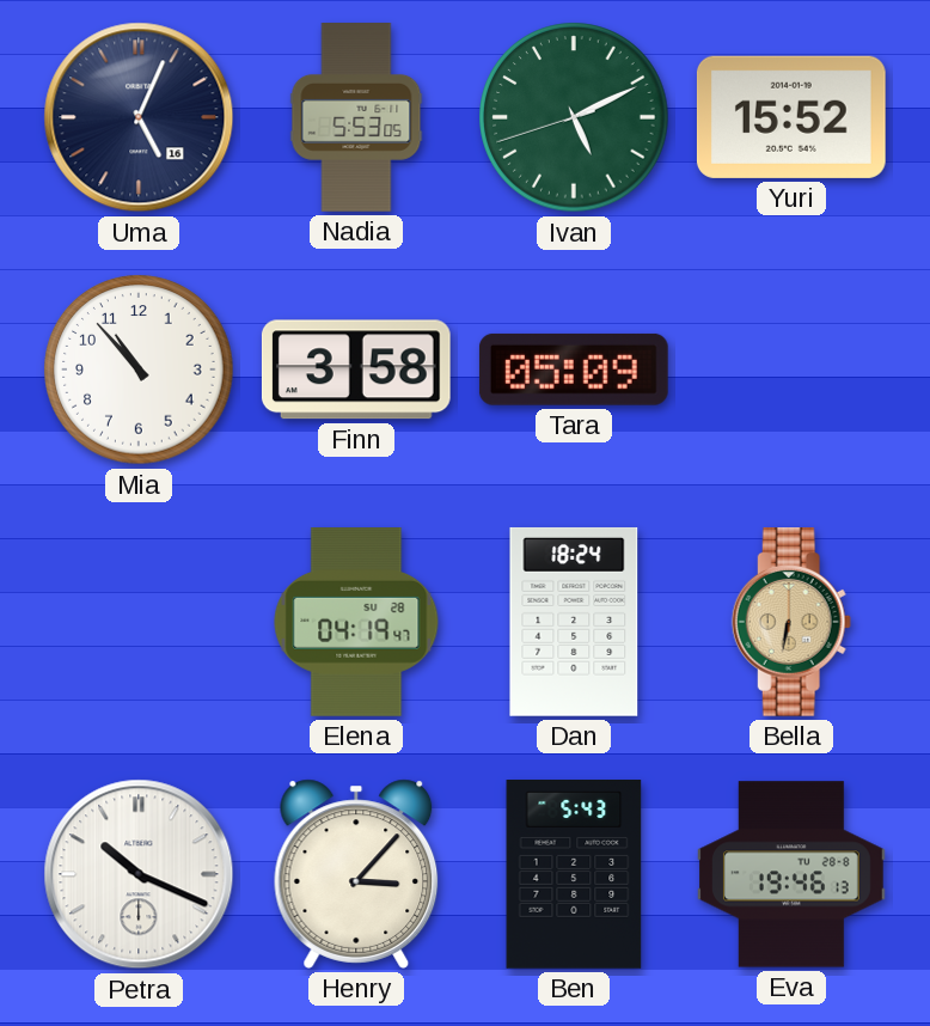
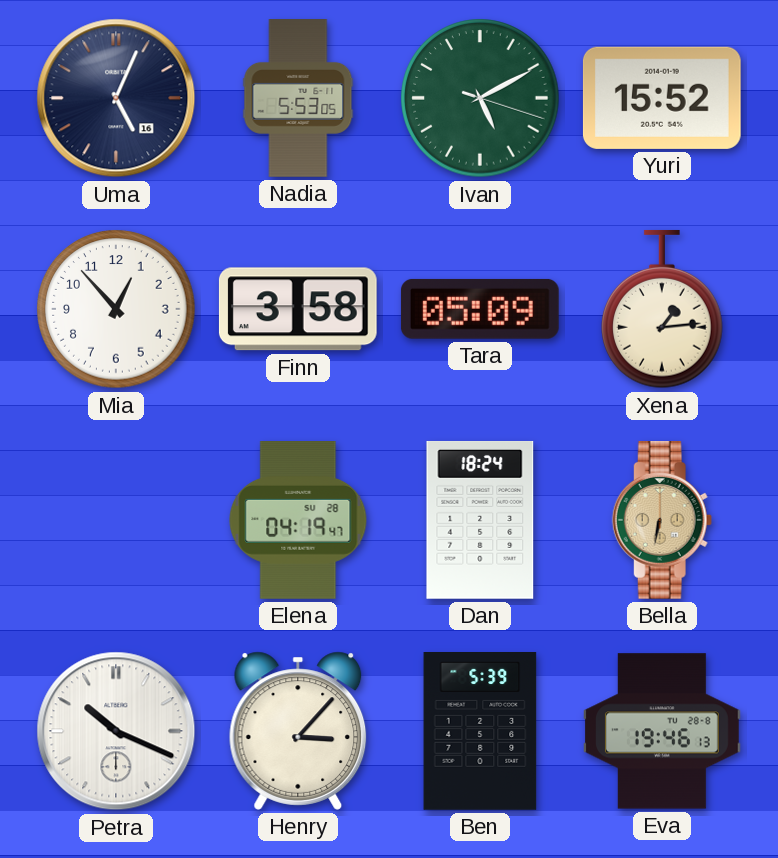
Ivan: 5:10:42 -> 5:10:18
Mia: 10:53 -> 12:53
Xena: none -> 1:14
Ben: 5:43 -> 5:39
